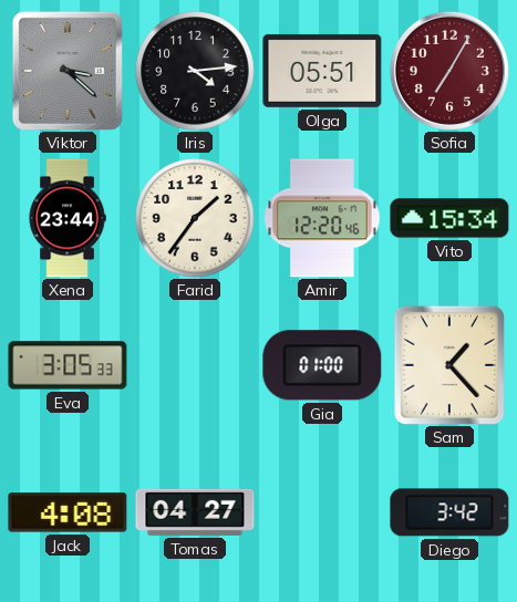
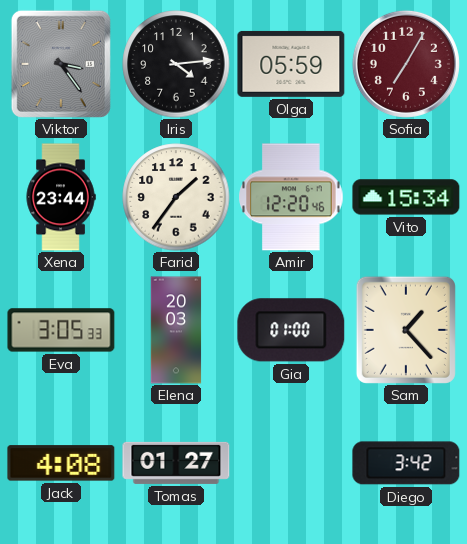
Viktor: 3:22 -> 3:24
Olga: 05:51 -> 05:59
Elena: none -> 20:03
Tomas: 04:27 -> 01:27
